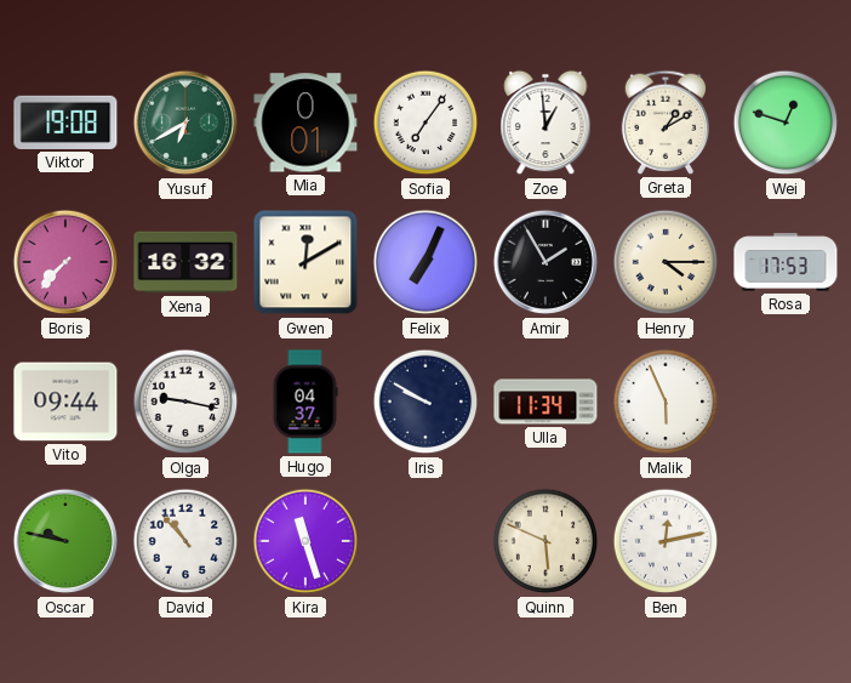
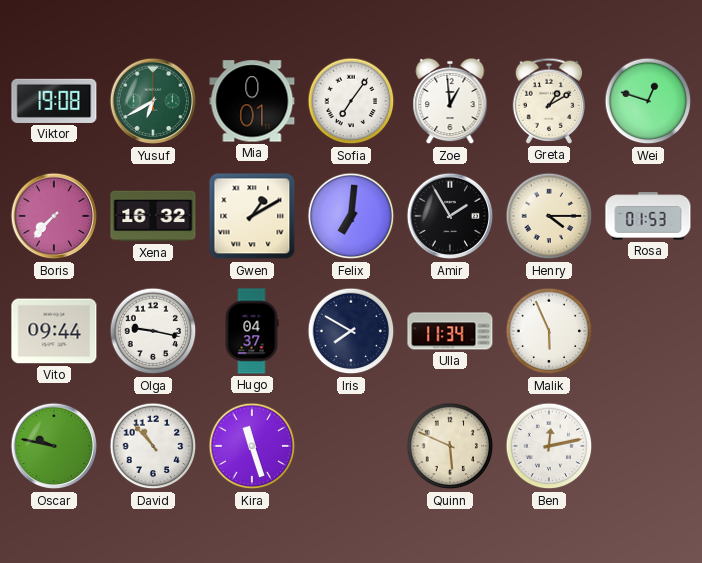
Gwen: 12:10 -> 1:10
Felix: 7:04 -> 7:01
Rosa: 17:53 -> 01:53
Iris: 9:50 -> 7:50
